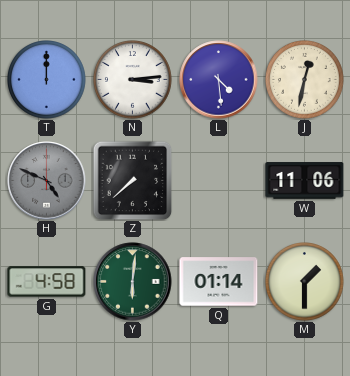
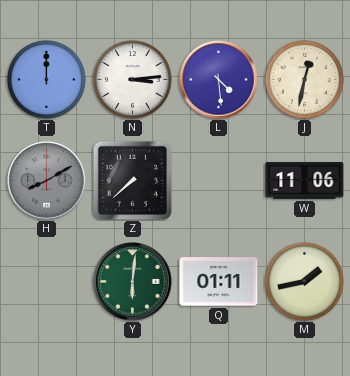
H: 4:49 -> 8:10
G: 4:58 -> none
Q: 01:14 -> 01:11
M: 1:30 -> 1:43
